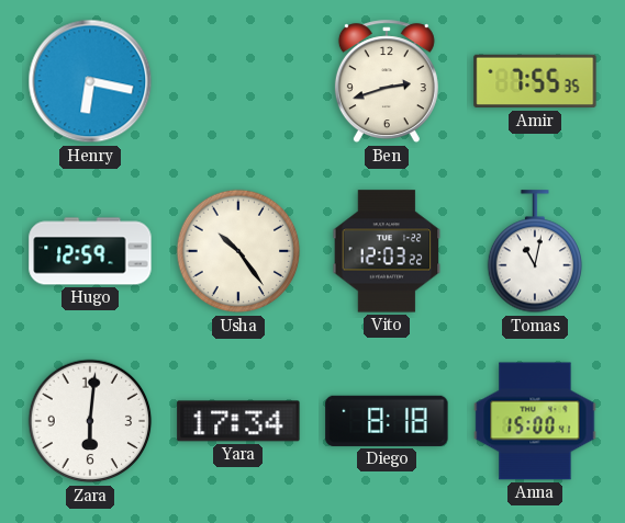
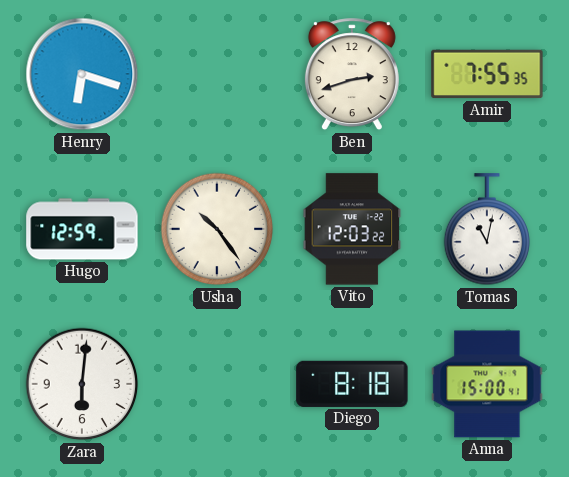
Henry: 6:17 -> 6:18
Yara: 17:34 -> none
